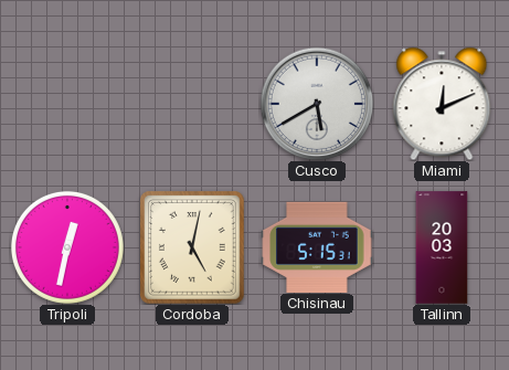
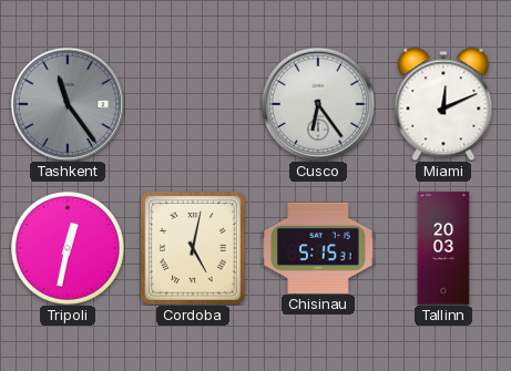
Tashkent: none -> 11:24
Cusco: 5:40 -> 6:24
